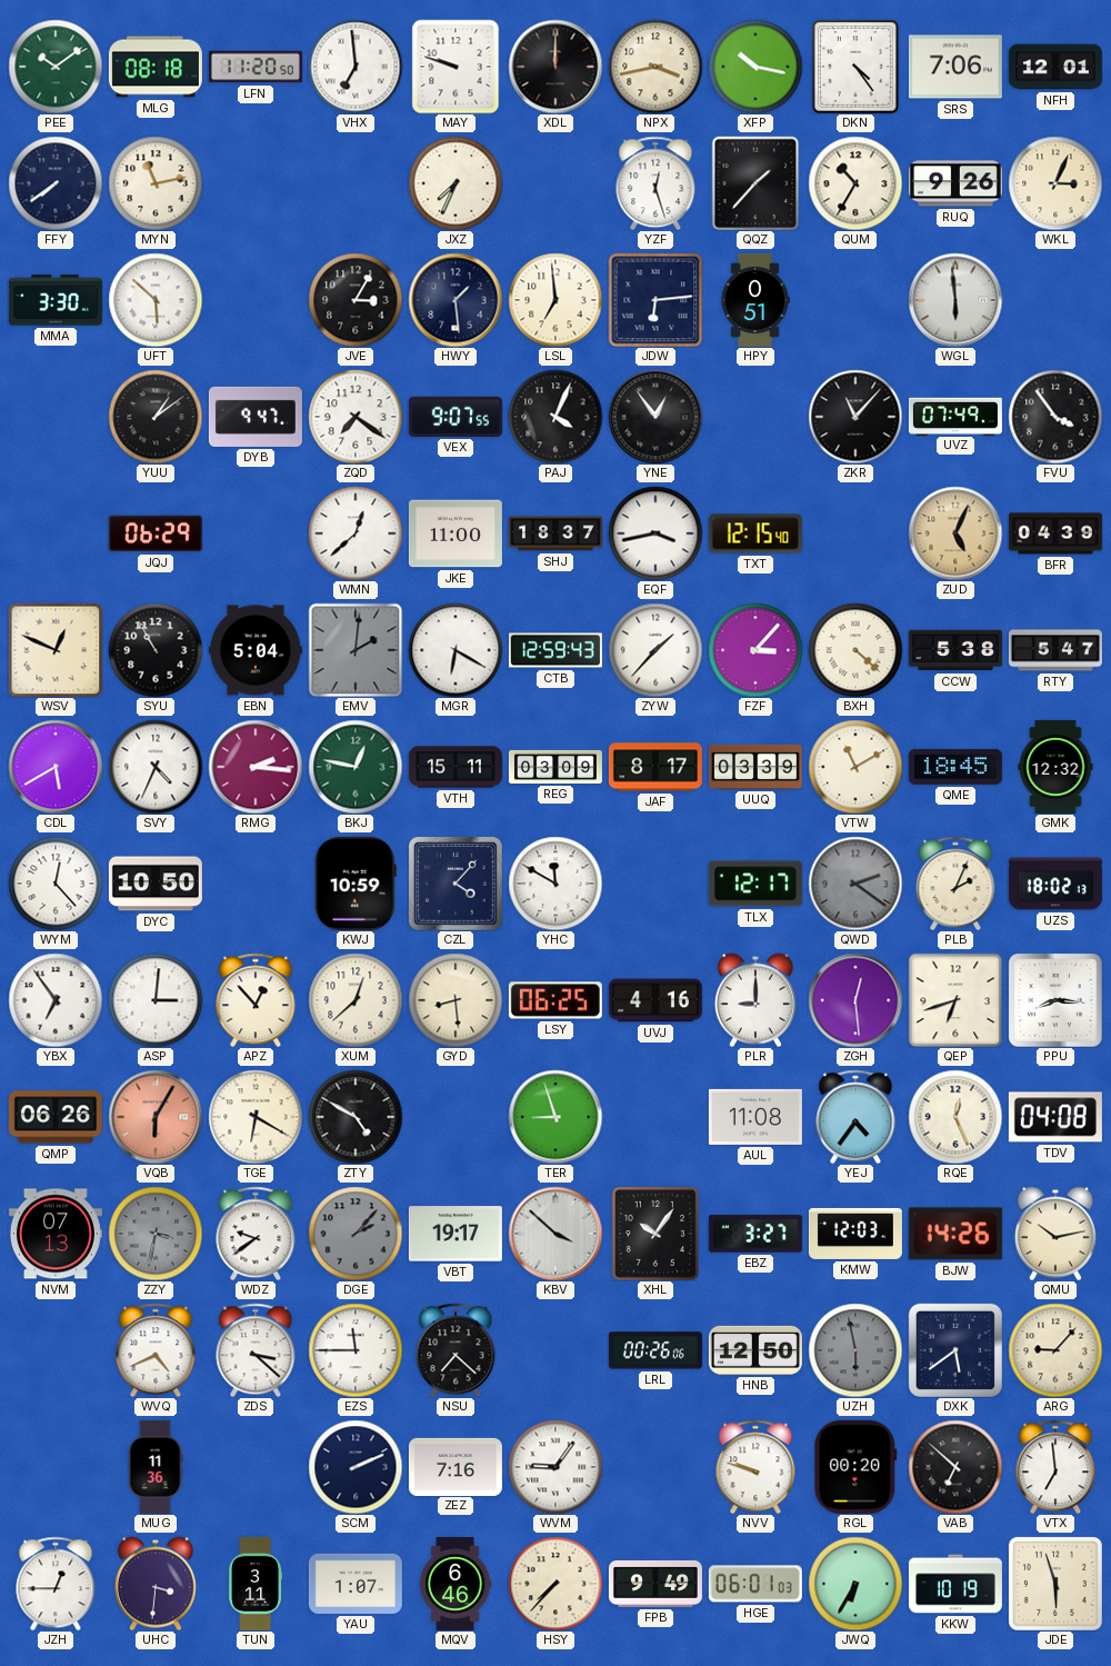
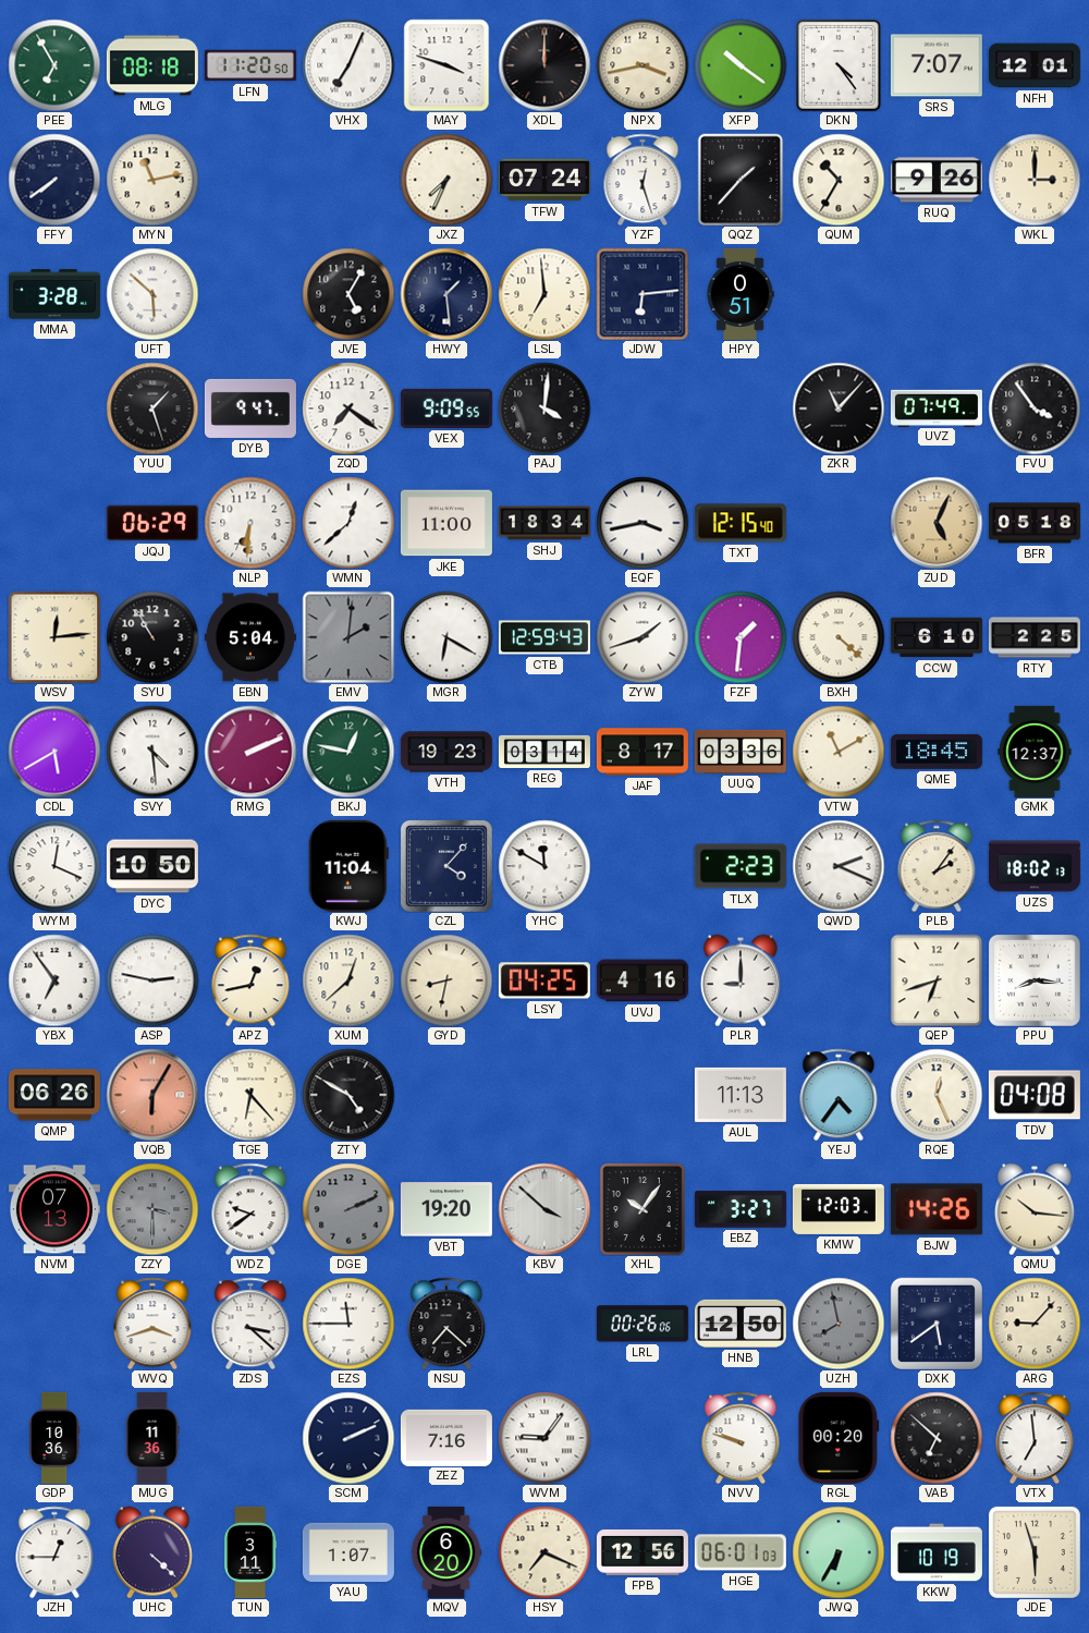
PEE: 10:09 -> 6:55
VHX: 6:59 -> 7:04
MAY: 9:48 -> 3:48
XFP: 10:17 -> 10:21
SRS: 7:06 -> 7:07
TFW: none -> 07:24
WKL: 3:04 -> 3:00
MMA: 3:30 -> 3:28
JVE: 3:05 -> 5:05
WGL: 5:59 -> none
YUU: 1:09 -> 1:27
VEX: 9:07 -> 9:09
PAJ: 4:04 -> 4:01
YNE: 12:54 -> none
NLP: none -> 6:31
SHJ: 18:37 -> 18:34
BFR: 04:39 -> 05:18
WSV: 12:49 -> 12:14
ZYW: 1:37 -> 1:42
FZF: 3:07 -> 1:31
CCW: 5:38 -> 6:10
RTY: 5:47 -> 2:25
SVY: 4:34 -> 4:29
RMG: 2:16 -> 2:11
VTH: 15:11 -> 19:23
REG: 03:09 -> 03:14
UUQ: 03:39 -> 03:36
GMK: 12:32 -> 12:37
WYM: 12:23 -> 12:19
KWJ: 10:59 -> 11:04
TLX: 12:17 -> 2:23
QWD: 2:21 -> 2:19
QWD dial: grey -> white
PLB: 2:04 -> 2:06
ASP: 3:01 -> 2:47
APZ: 12:53 -> 12:43
GYD: 8:29 -> 8:32
LSY: 06:25 -> 04:25
ZGH: 12:29 -> none
TGE: 6:20 -> 6:23
TER: 8:57 -> none
AUL: 11:08 -> 11:13
ZZY: 3:32 -> 3:30
DGE: 2:07 -> 2:11
VBT: 19:17 -> 19:20
QMU: 10:13 -> 10:16
WVQ: 4:41 -> 3:42
UZH: 5:58 -> 7:58
GDP: none -> 10:36
UHC: 3:31 -> 4:22
MQV: 6:46 -> 6:20
HSY: 7:37 -> 7:19
FPB: 9:49 -> 12:56
